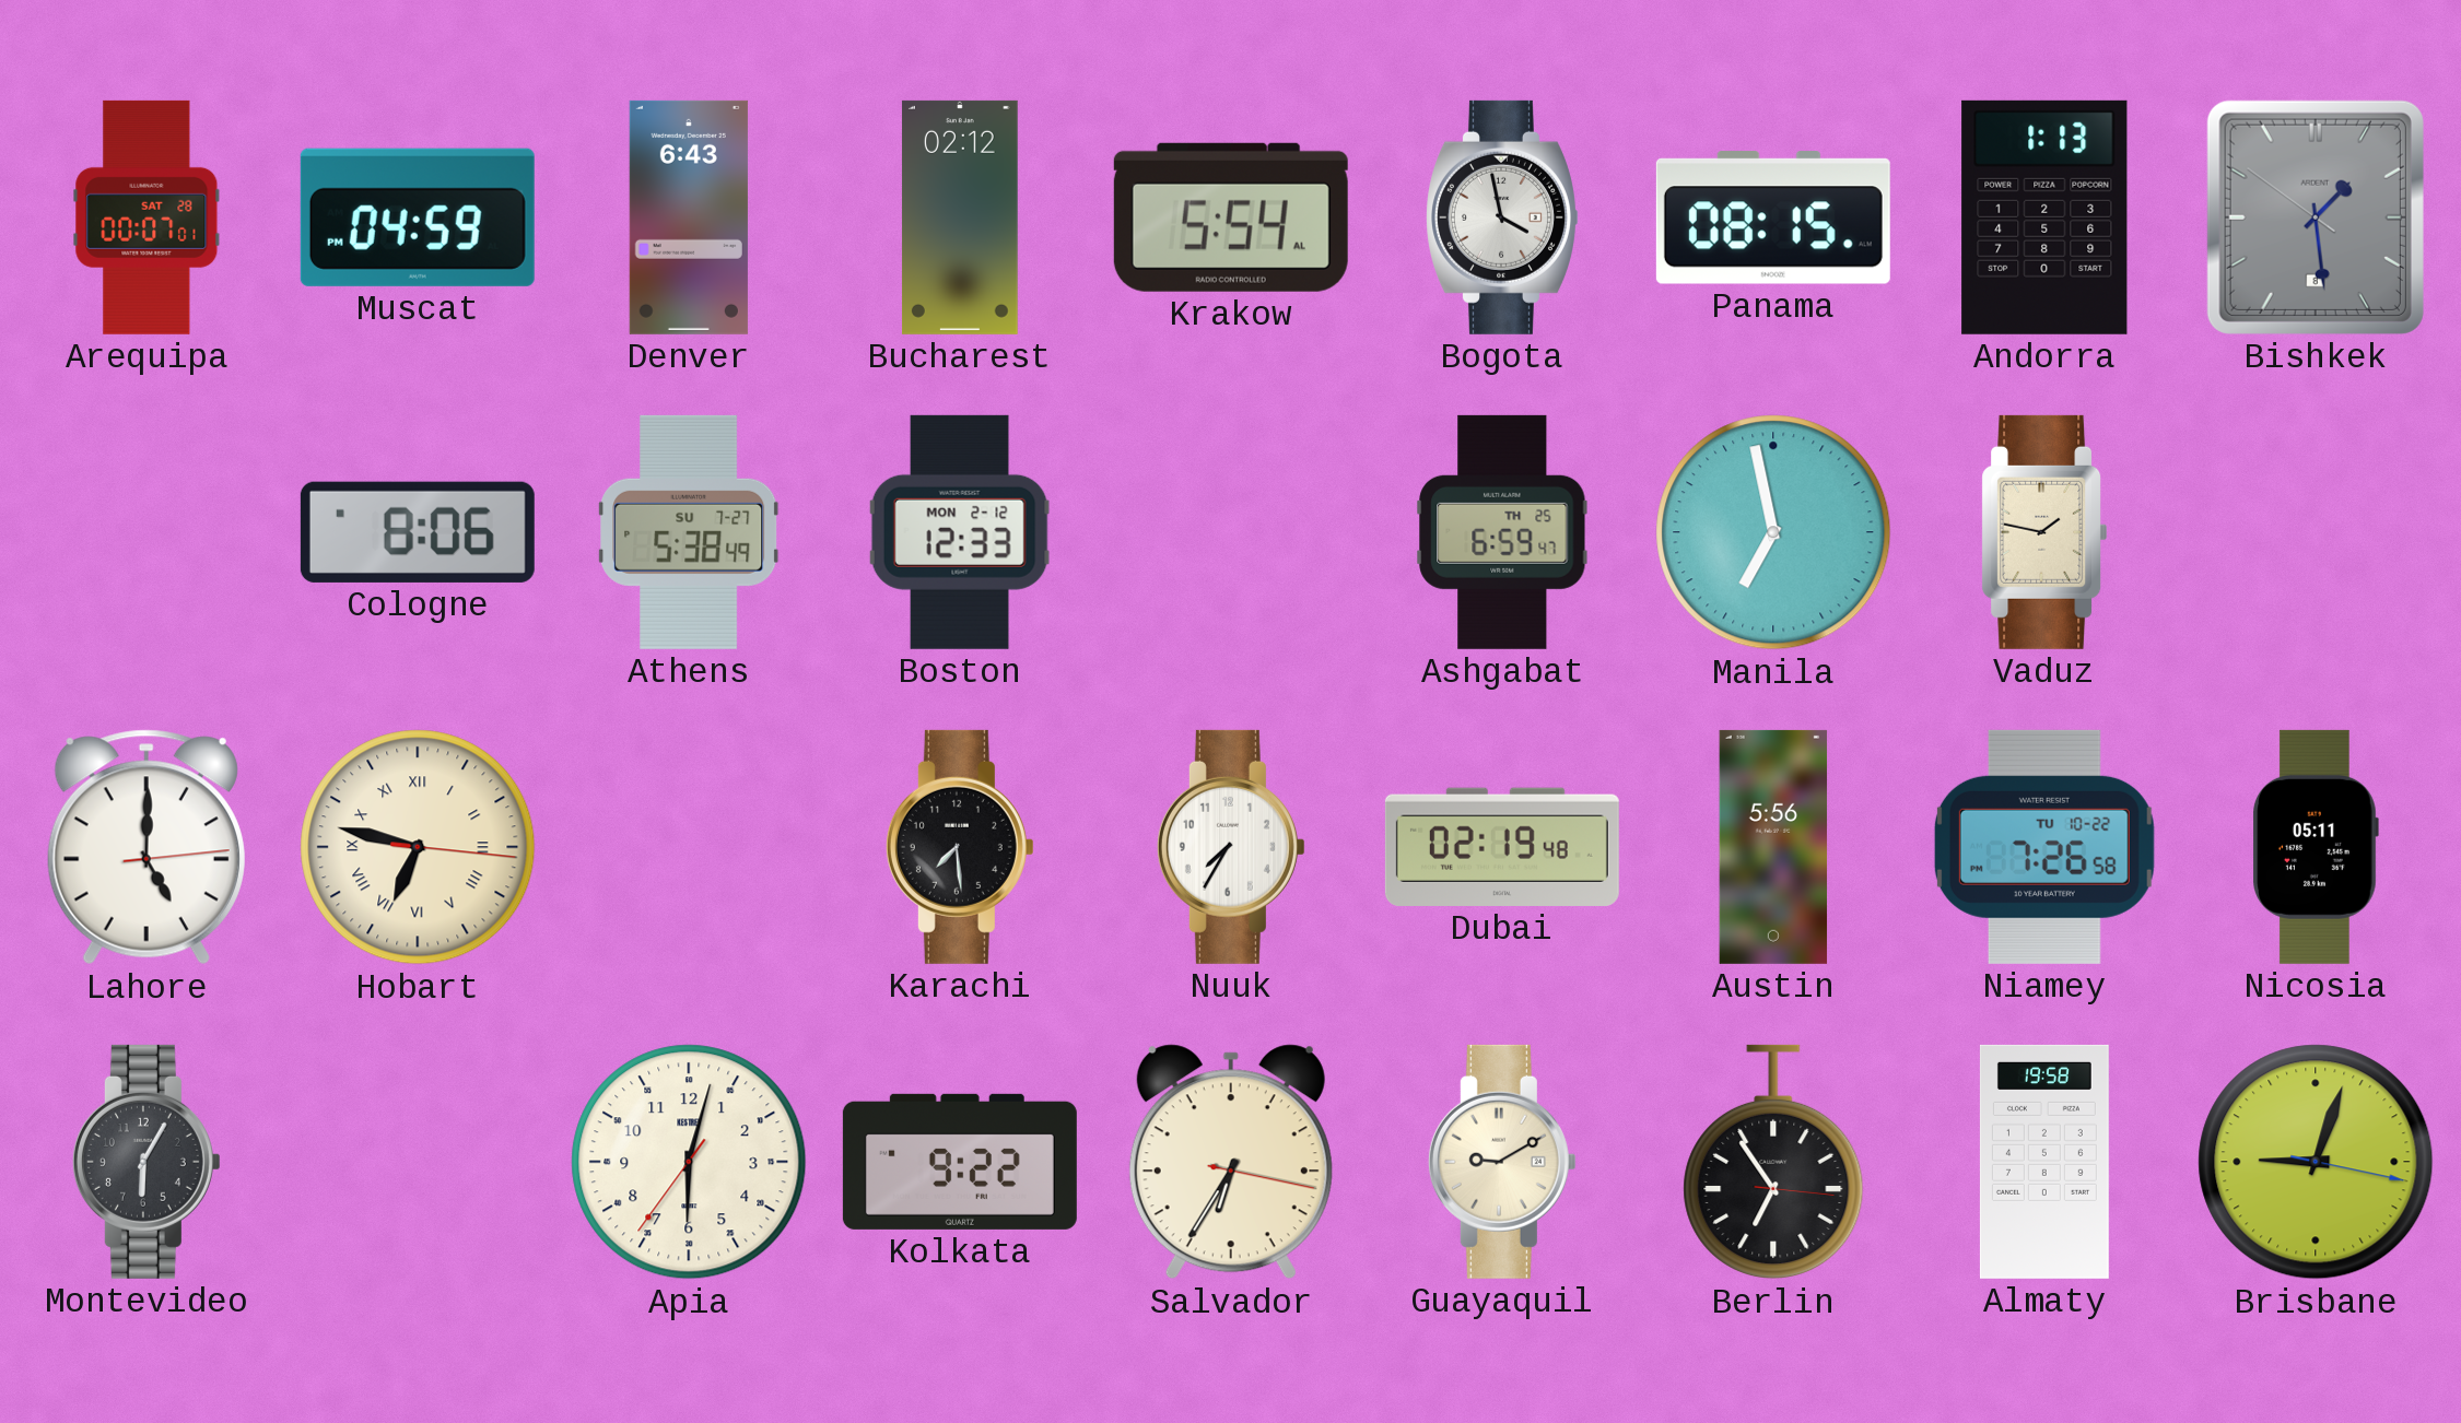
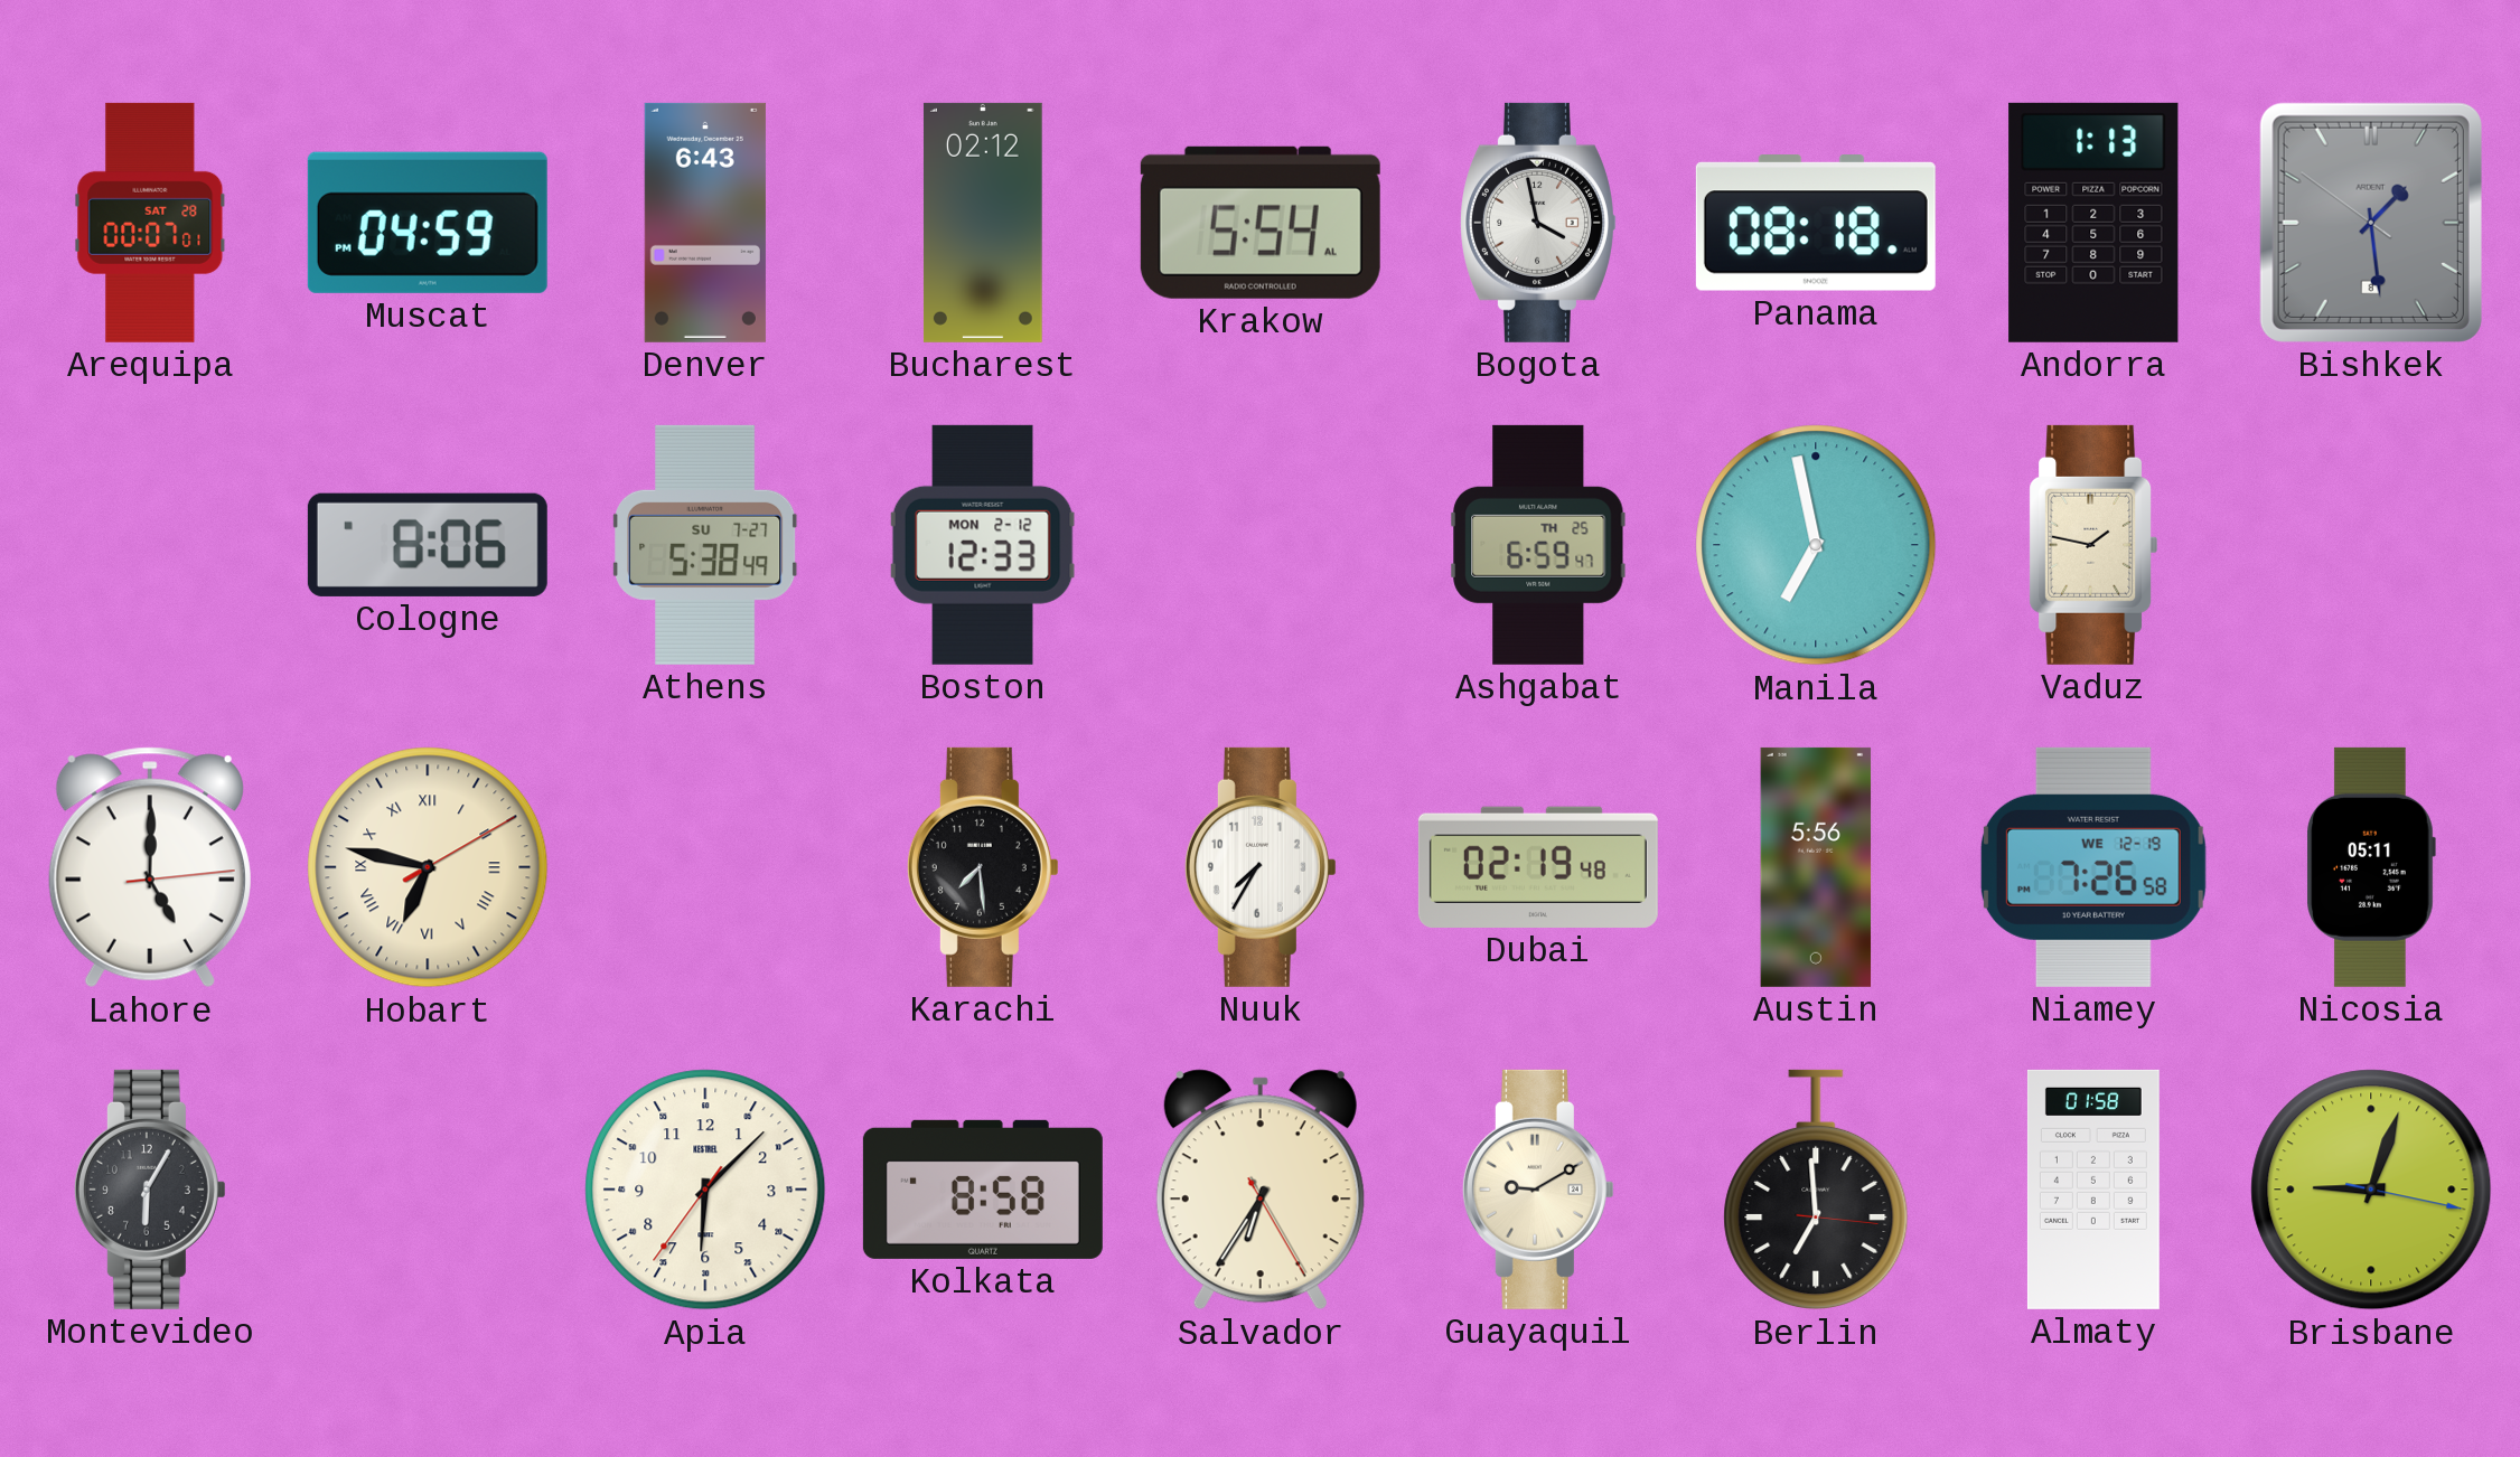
Panama: 08:15 -> 08:18
Hobart: 6:47:16 -> 6:47:10
Niamey date: TU 10-22 -> WE 12-19
Apia: 6:02 -> 6:07
Kolkata: 9:22 -> 8:58
Salvador: 6:35:17 -> 6:35:25
Berlin: 6:54 -> 6:59
Almaty: 19:58 -> 01:58
